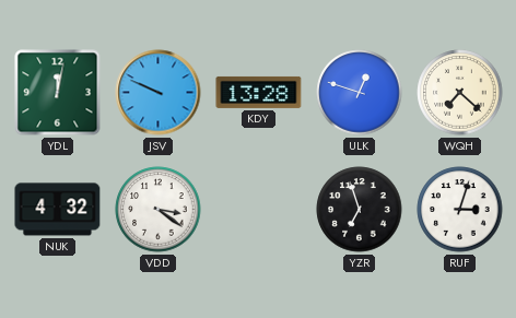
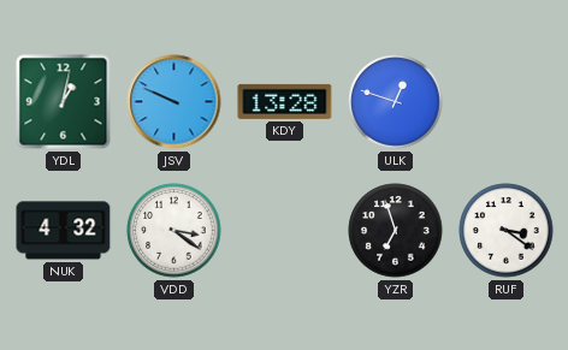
YDL: 12:02 -> 1:02
WQH: 7:22 -> none
RUF: 3:03 -> 3:21
